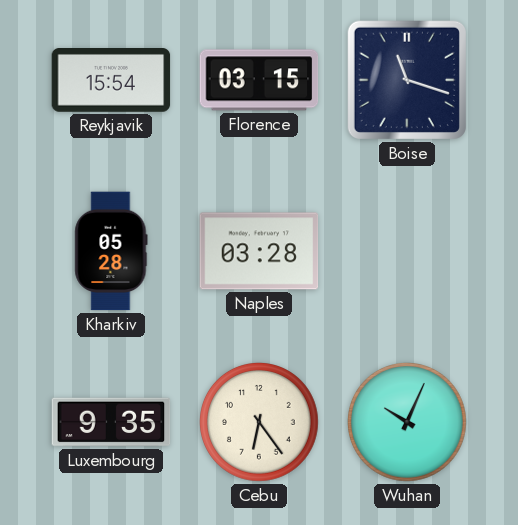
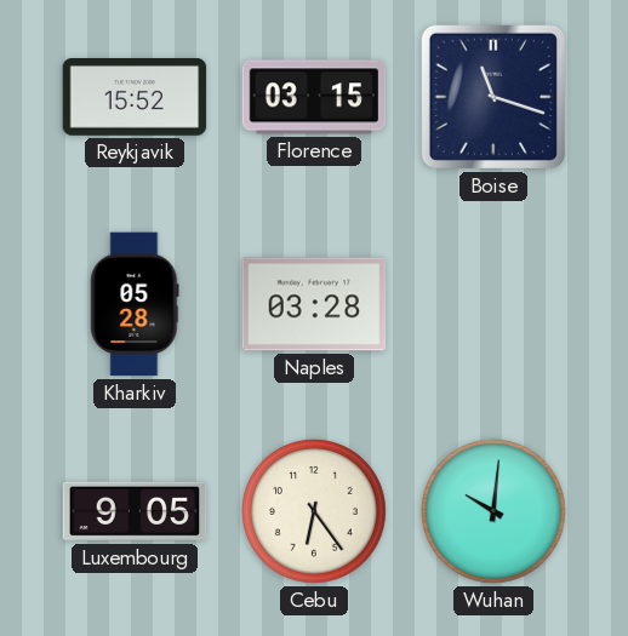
Reykjavik: 15:54 -> 15:52
Luxembourg: 9:35 -> 9:05
Wuhan: 10:04 -> 10:01
